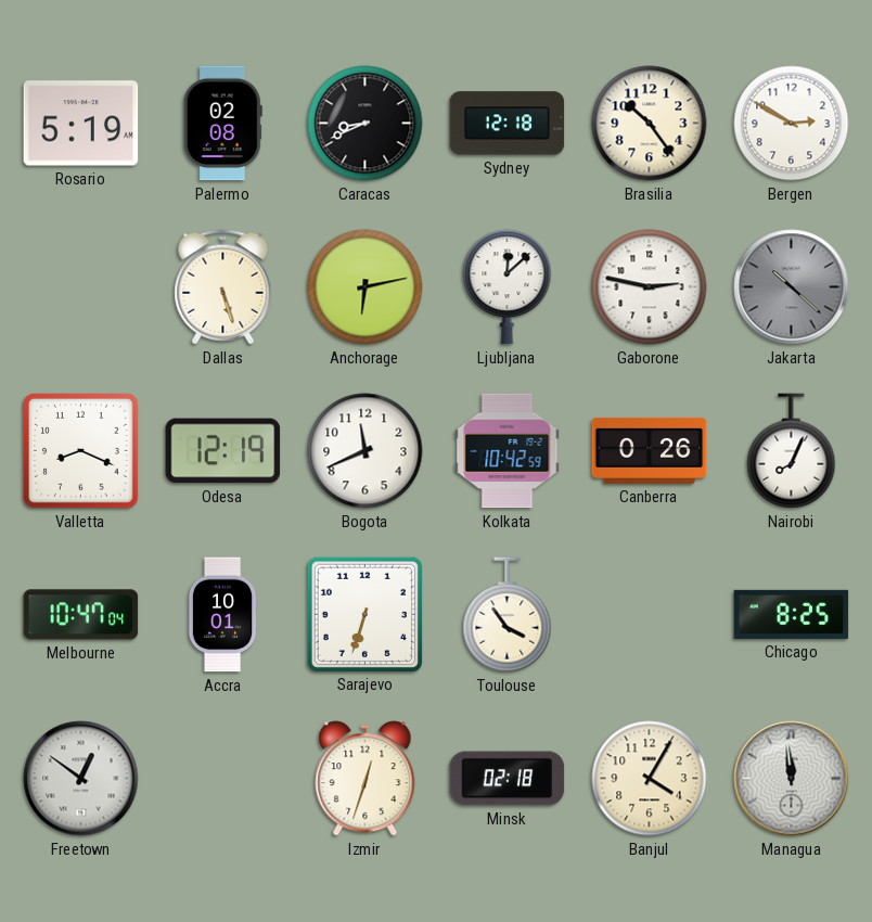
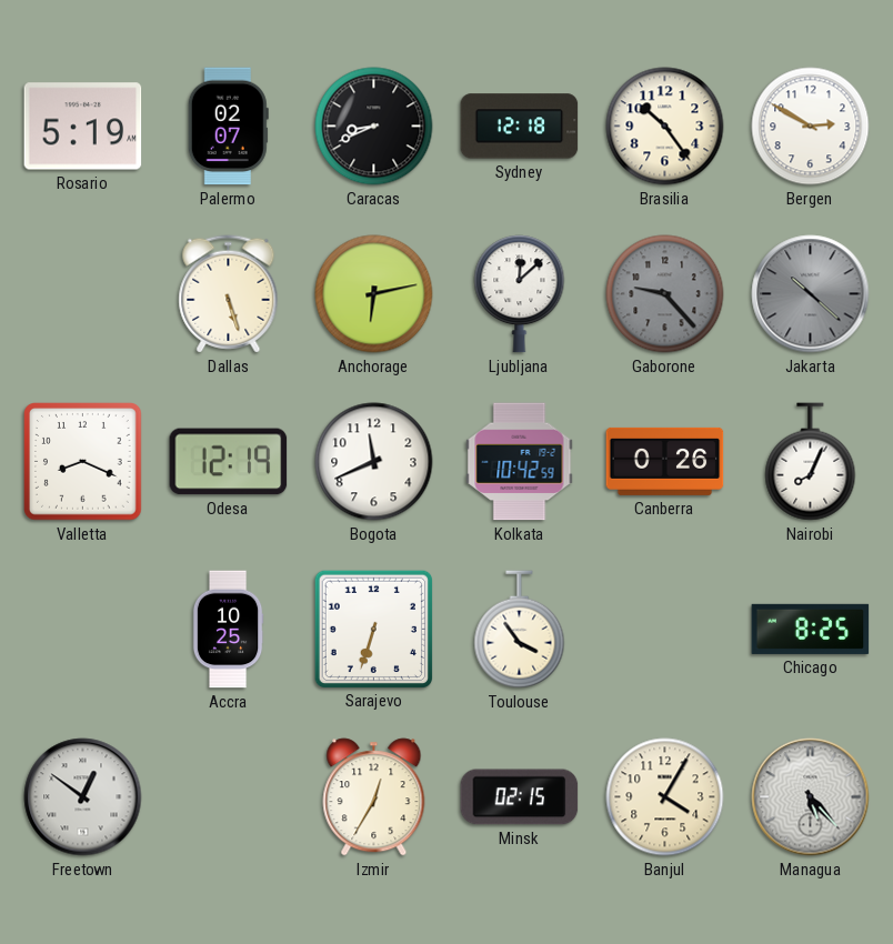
Palermo: 02:08 -> 02:07
Gaborone: 2:47 -> 9:23
Gaborone dial: white -> grey
Melbourne: 10:47 -> none
Accra: 10:01 -> 10:25
Izmir: 12:33 -> 12:35
Minsk: 02:18 -> 02:15
Managua: 11:59 -> 5:23
